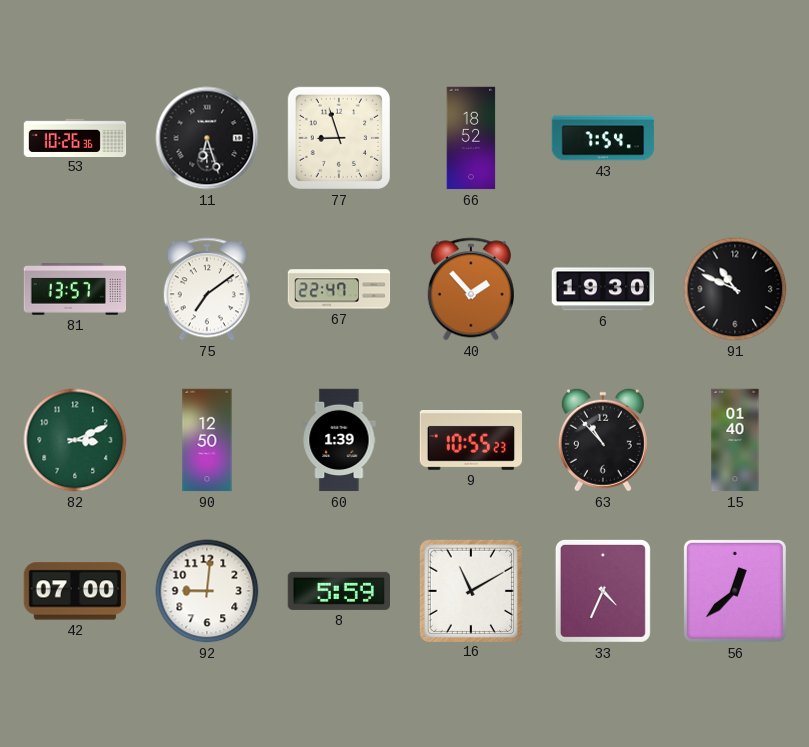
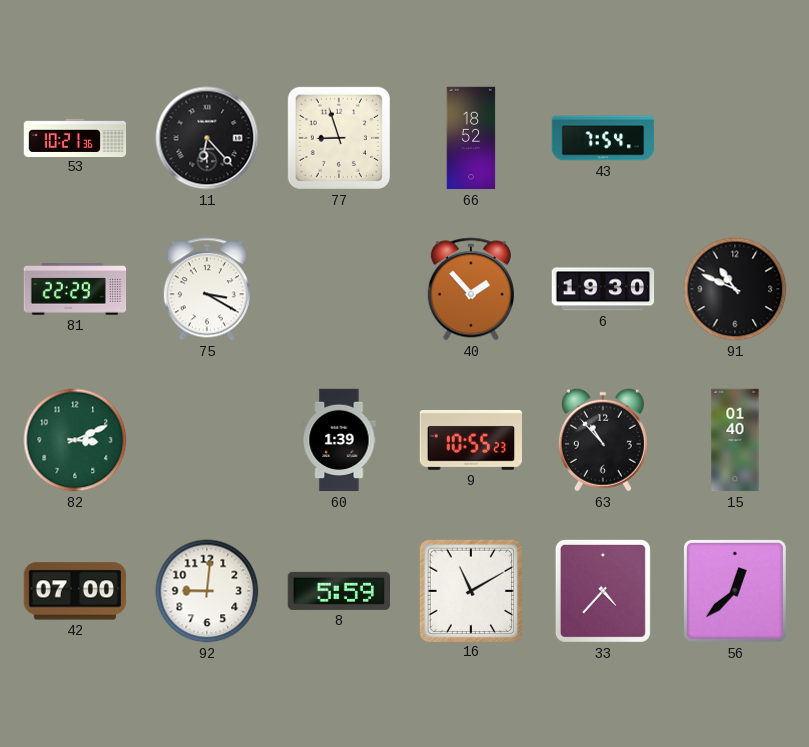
53: 10:26 -> 10:21
11: 6:27 -> 6:23
81: 13:57 -> 22:29
75: 7:09 -> 3:20
67: 22:47 -> none
90: 12:50 -> none
33: 4:34 -> 4:37
